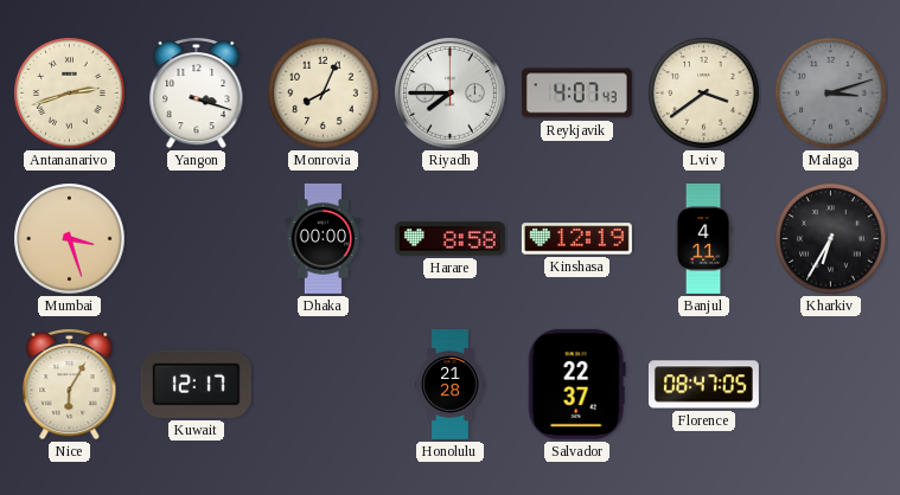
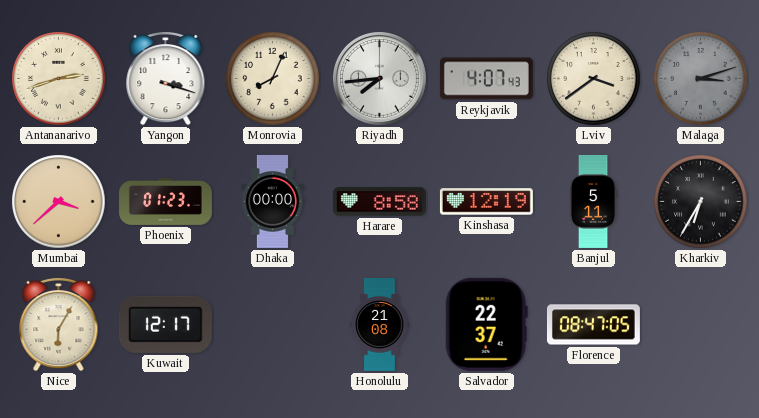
Riyadh: 7:45 -> 7:44
Mumbai: 3:27 -> 3:38
Phoenix: none -> 01:23
Banjul: 4:11 -> 5:11
Honolulu: 21:28 -> 21:08
